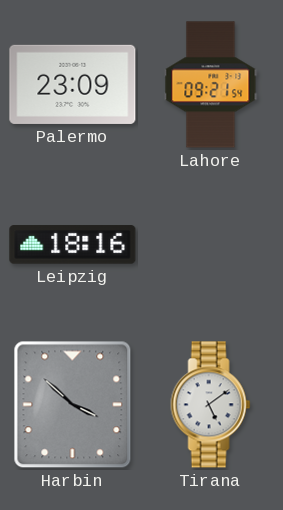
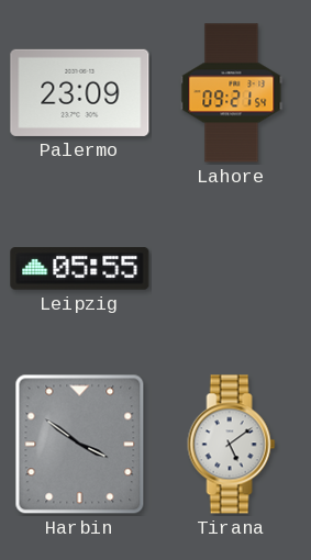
Leipzig: 18:16 -> 05:55
Harbin: 3:52 -> 3:51
